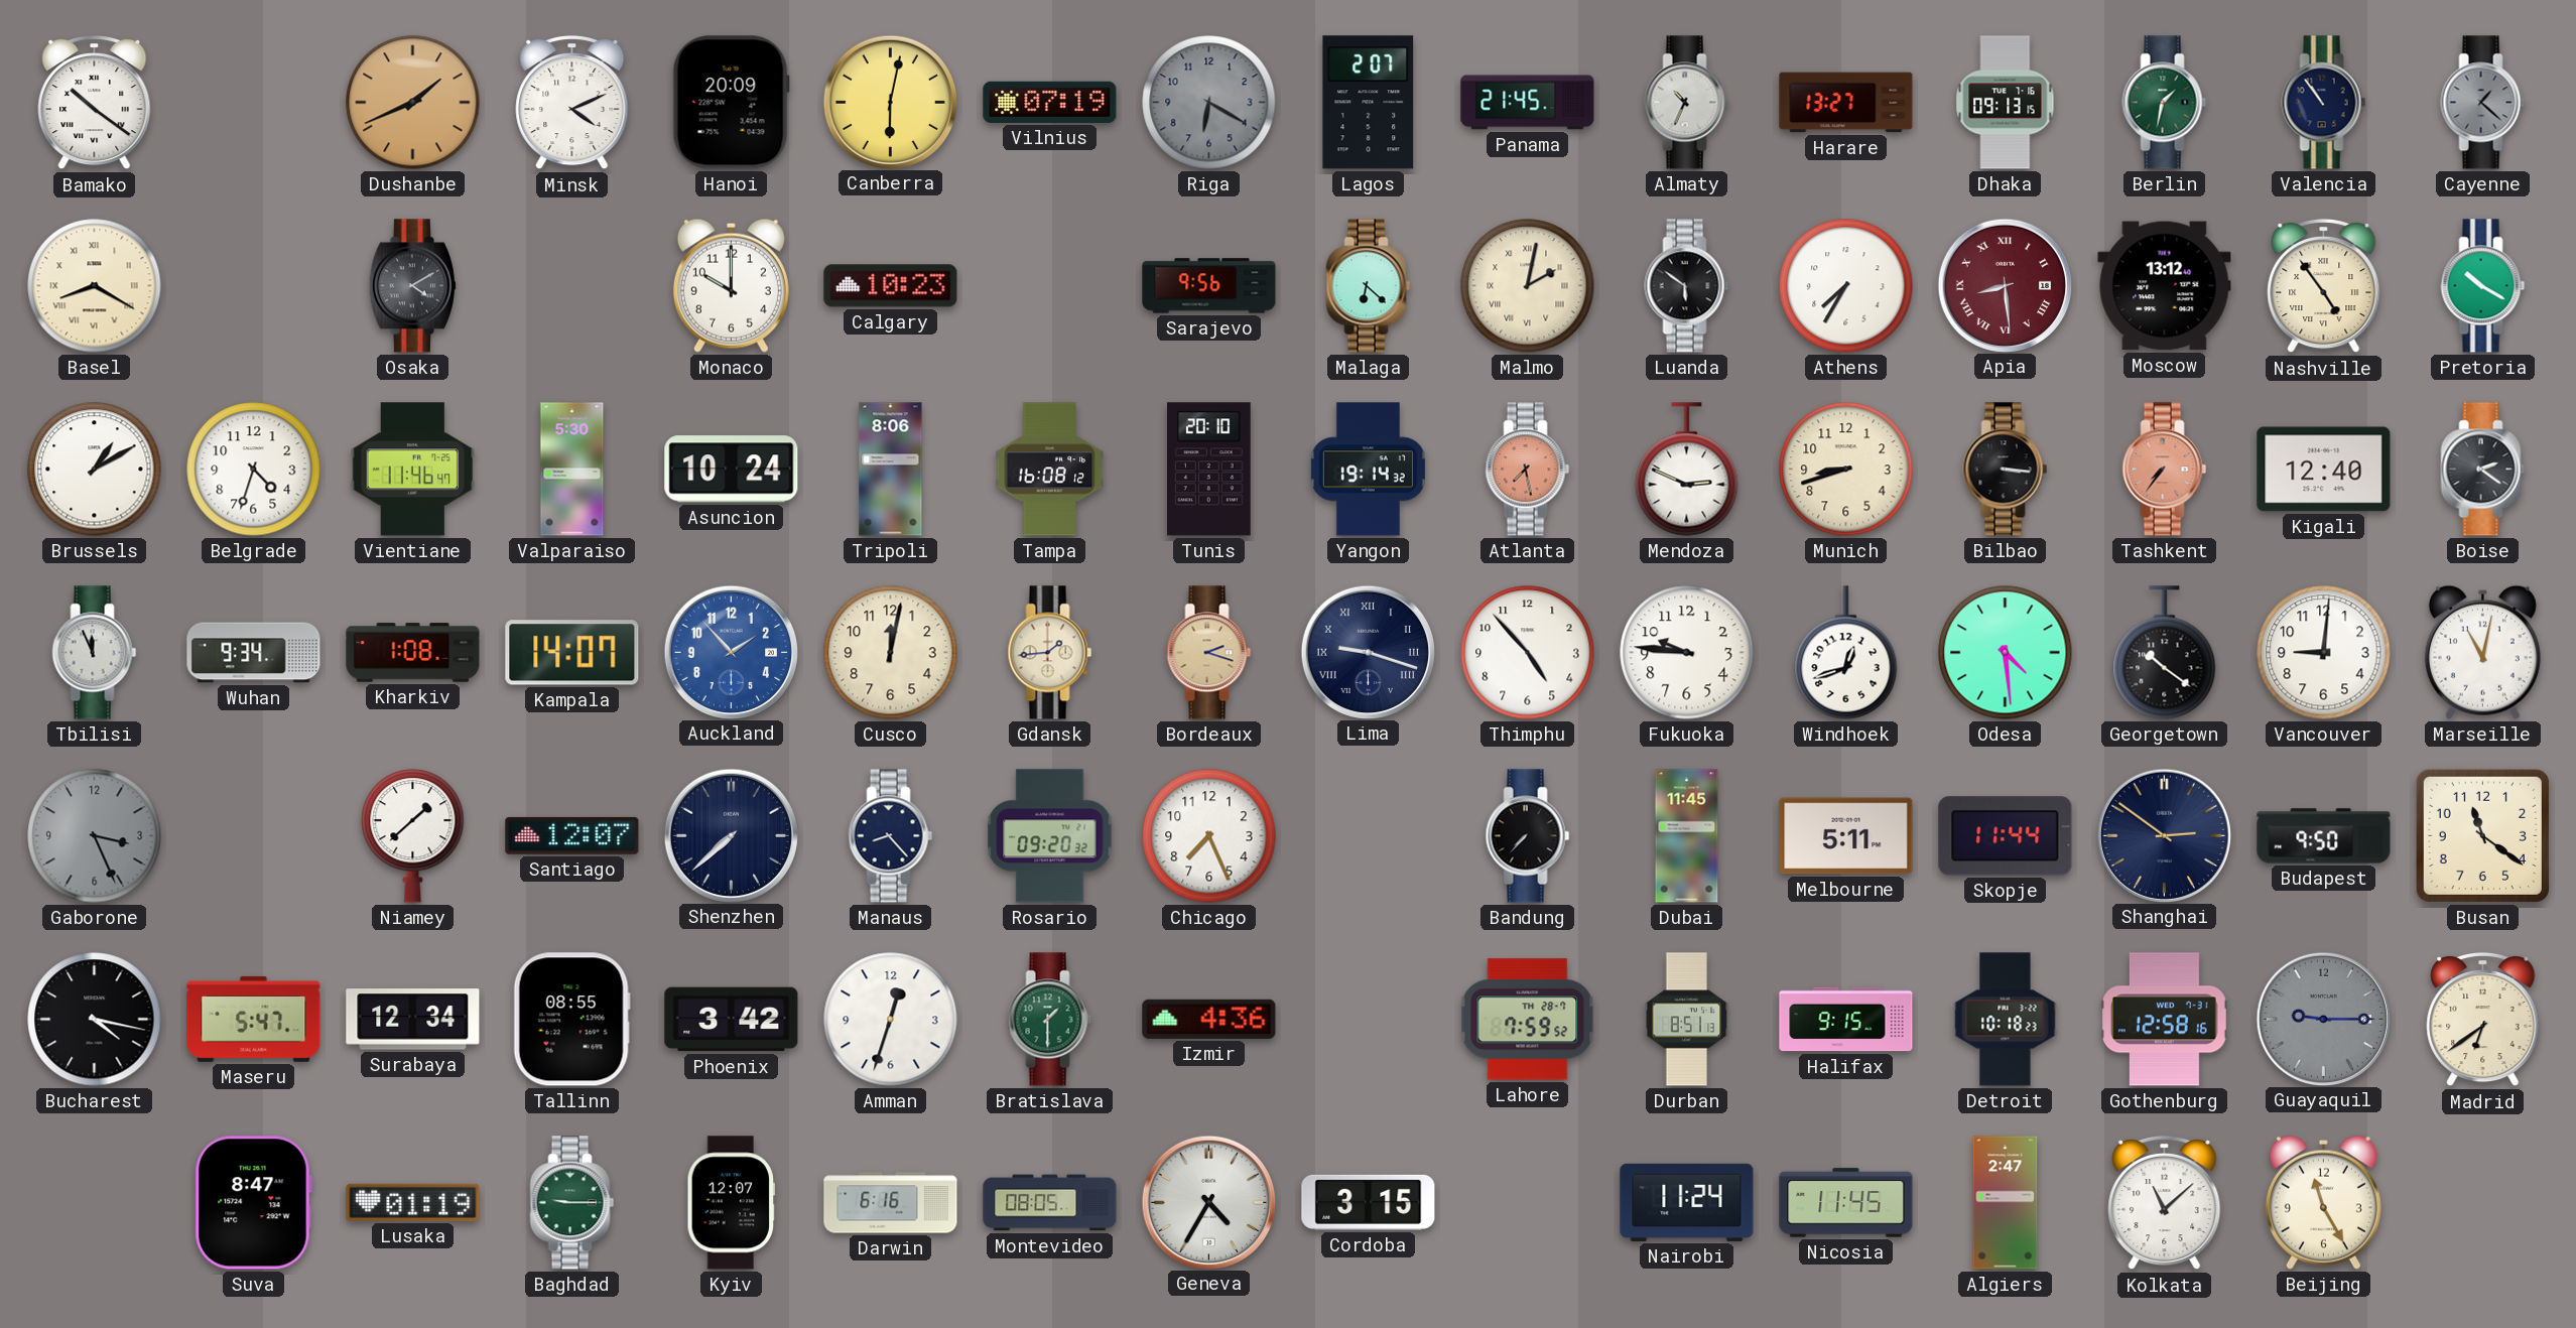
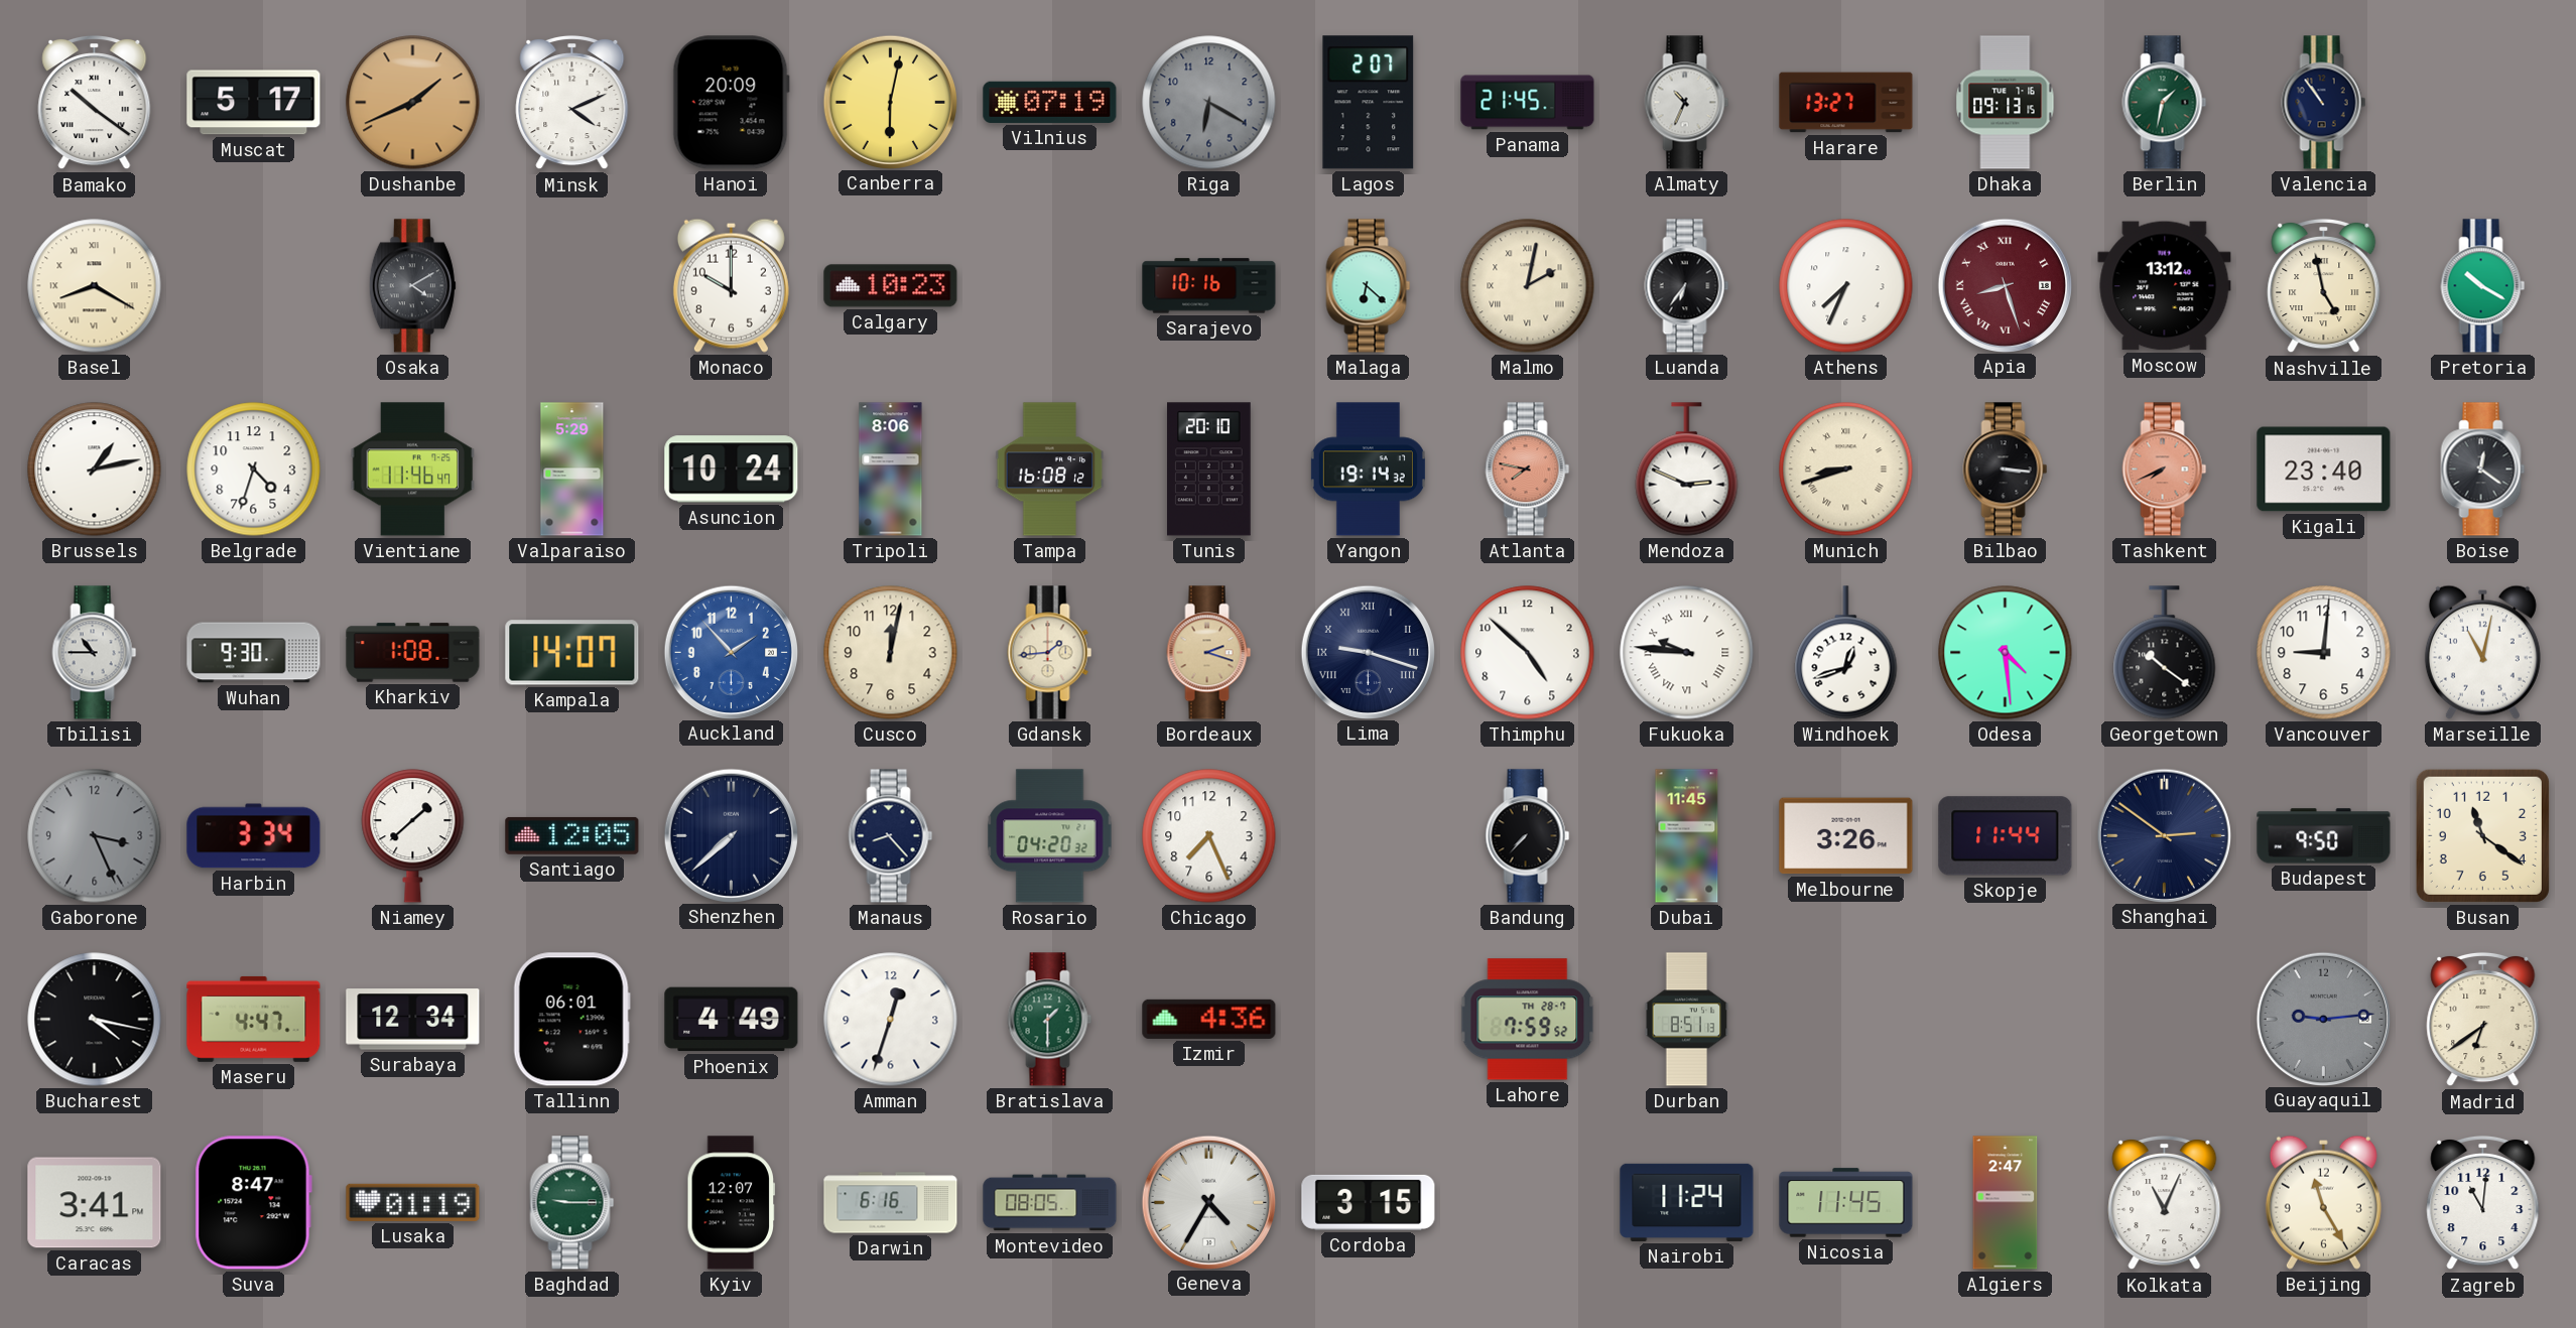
Muscat: none -> 5:17
Cayenne: 1:22 -> none
Sarajevo: 9:56 -> 10:16
Luanda: 5:51 -> 6:36
Athens: 7:35 -> 7:34
Apia: 8:29 -> 8:27
Nashville: 4:54 -> 4:58
Brussels: 1:10 -> 1:13
Valparaiso: 5:30 -> 5:29
Atlanta: 7:28 -> 7:47
Munich numerals: Arabic -> Roman
Tashkent: 7:36 -> 7:41
Kigali: 12:40 -> 23:40
Boise: 2:21 -> 12:21
Tbilisi: 11:56 -> 10:45
Wuhan: 9:34 -> 9:30
Thimphu: 4:53 -> 4:52
Fukuoka numerals: Arabic -> Roman
Harbin: none -> 3:34
Santiago: 12:07 -> 12:05
Rosario: 09:20 -> 04:20
Melbourne: 5:11 -> 3:26
Maseru: 5:47 -> 4:47
Tallinn: 08:55 -> 06:01
Phoenix: 3:42 -> 4:49
Halifax: 9:15 -> none
Detroit: 10:18 -> none
Gothenburg: 12:58 -> none
Guayaquil: 9:15 -> 9:14
Caracas: none -> 3:41
Kolkata: 11:08 -> 11:04
Zagreb: none -> 11:01
